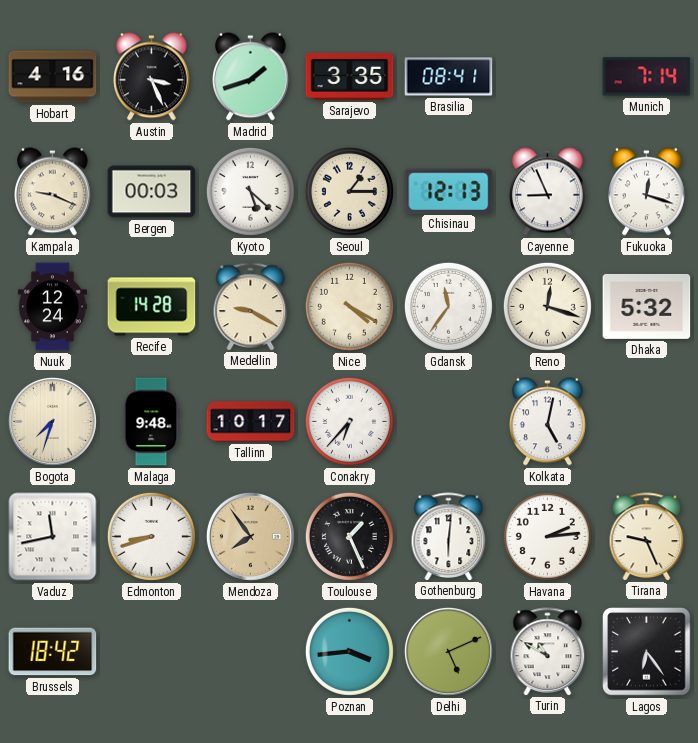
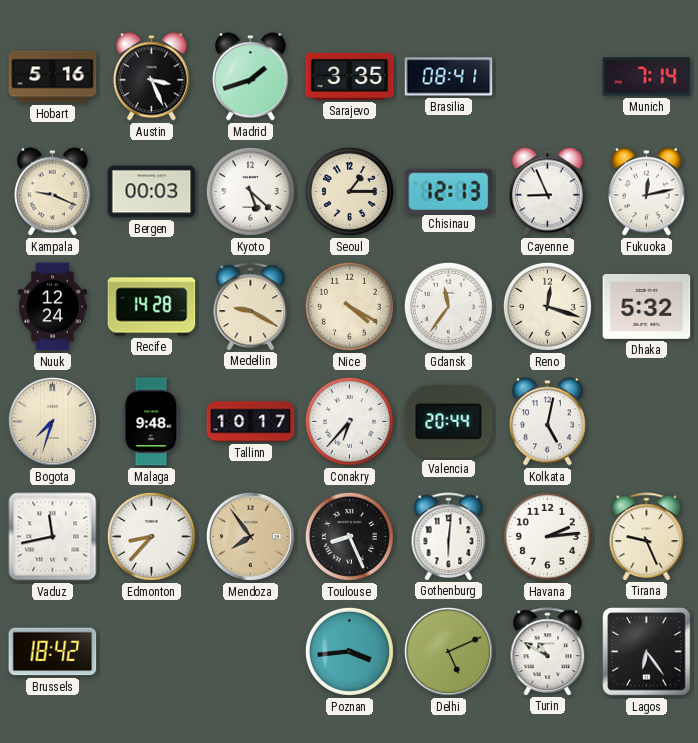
Hobart: 4:16 -> 5:16
Fukuoka: 12:18 -> 12:13
Valencia: none -> 20:44
Edmonton: 8:42 -> 8:37
Toulouse: 1:26 -> 8:26
